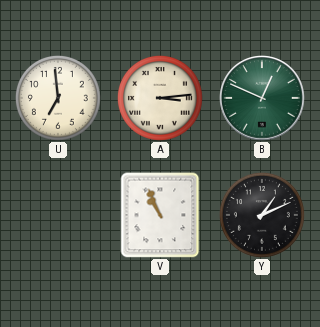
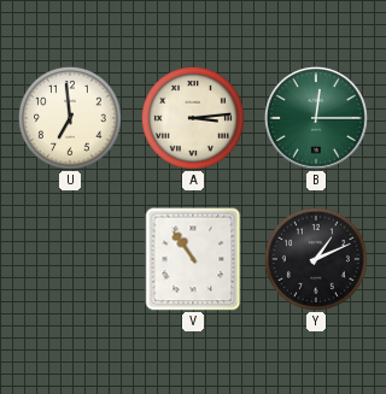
B: 12:49 -> 12:15
V: 10:56 -> 10:54
